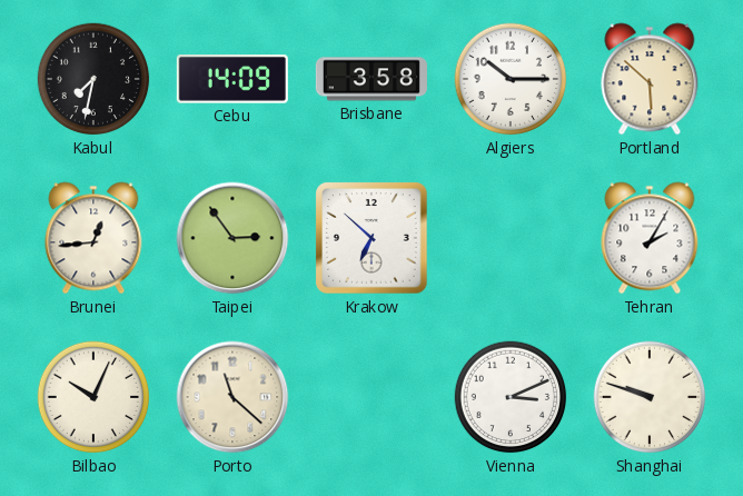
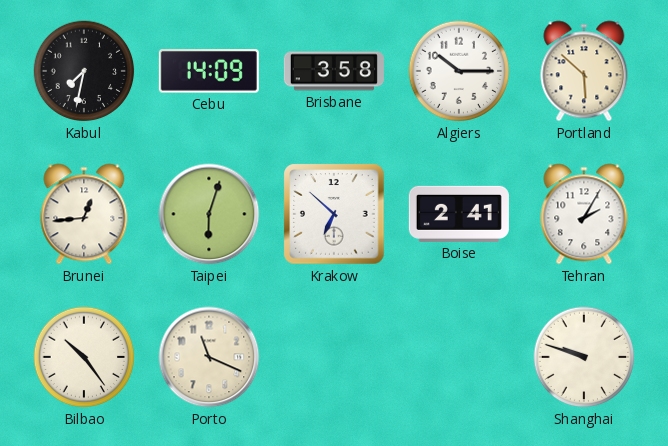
Taipei: 2:54 -> 6:03
Boise: none -> 2:41
Bilbao: 10:04 -> 10:24
Porto: 11:22 -> 11:19
Vienna: 3:11 -> none
